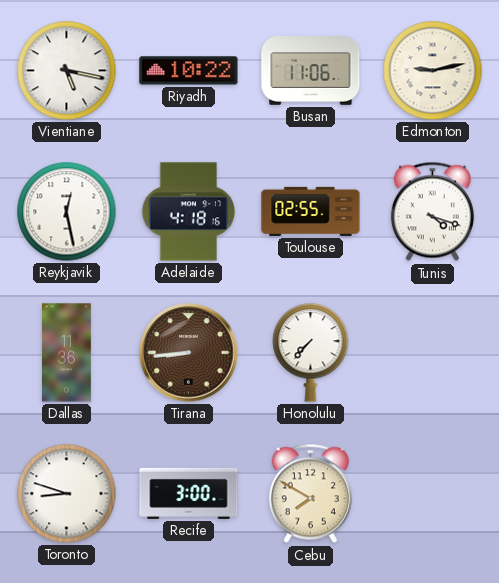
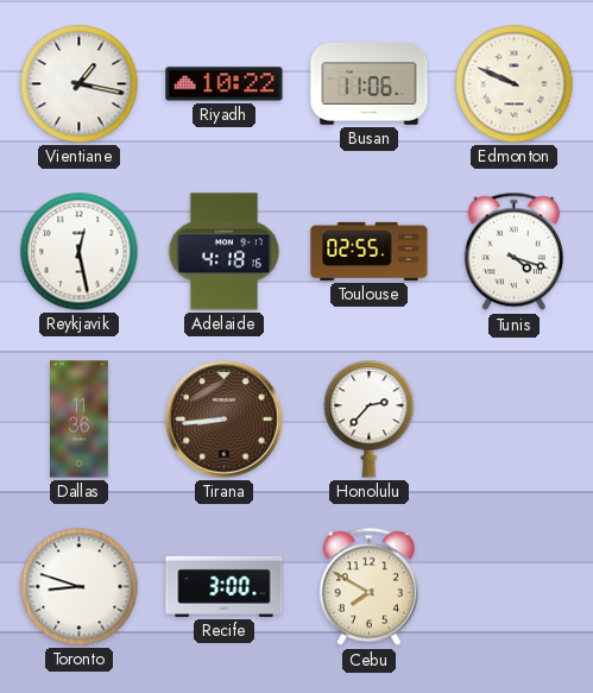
Vientiane: 5:17 -> 1:17
Edmonton: 9:13 -> 9:49
Honolulu: 7:37 -> 2:37
